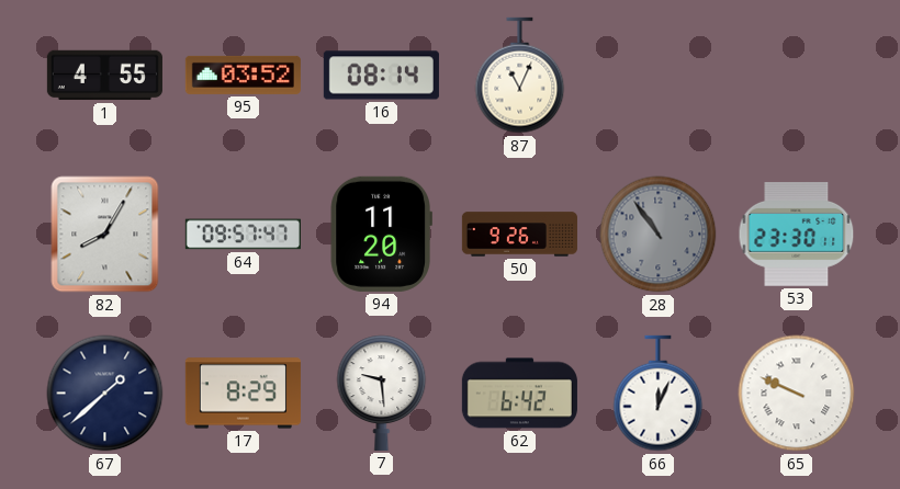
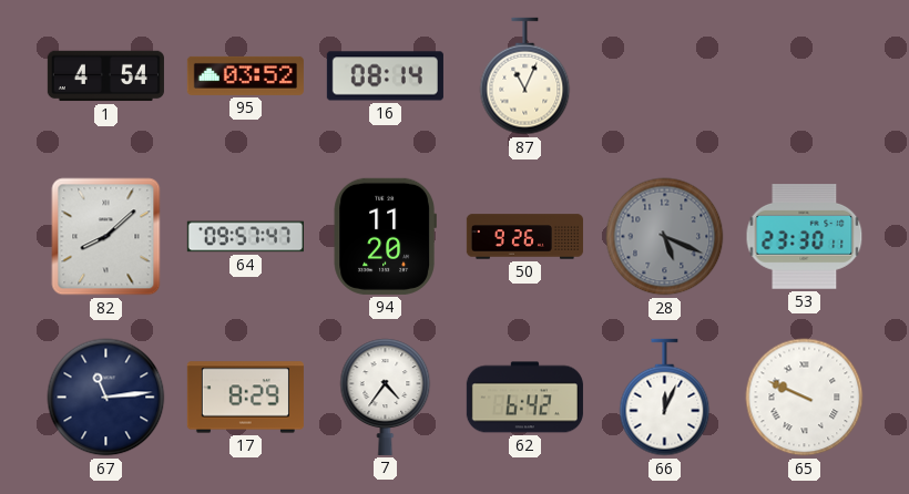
1: 4:55 -> 4:54
82: 8:05 -> 8:08
28: 10:54 -> 5:19
67: 1:38 -> 11:14
7: 9:29 -> 4:36
